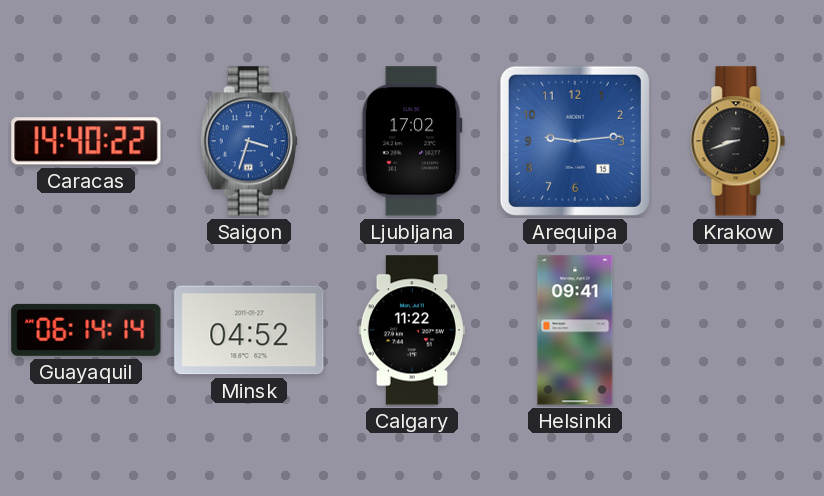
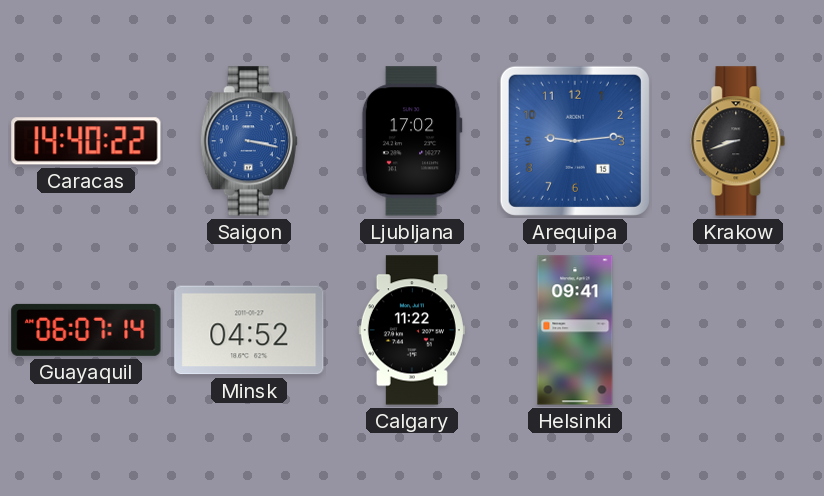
Saigon: 3:33 -> 3:17
Guayaquil: 06:14 -> 06:07
